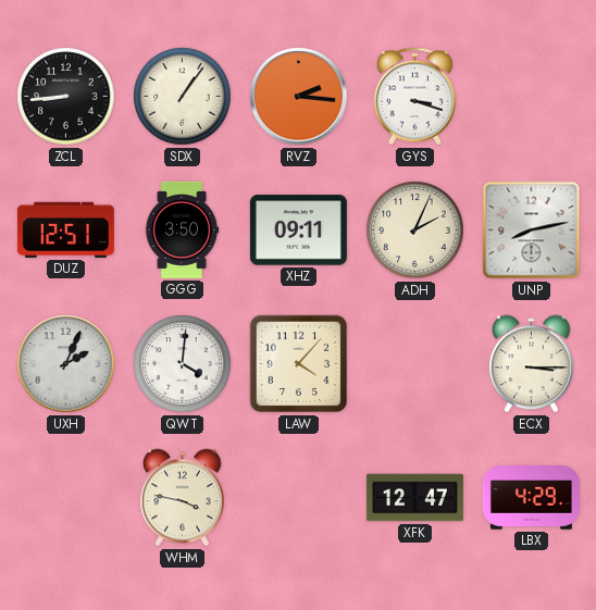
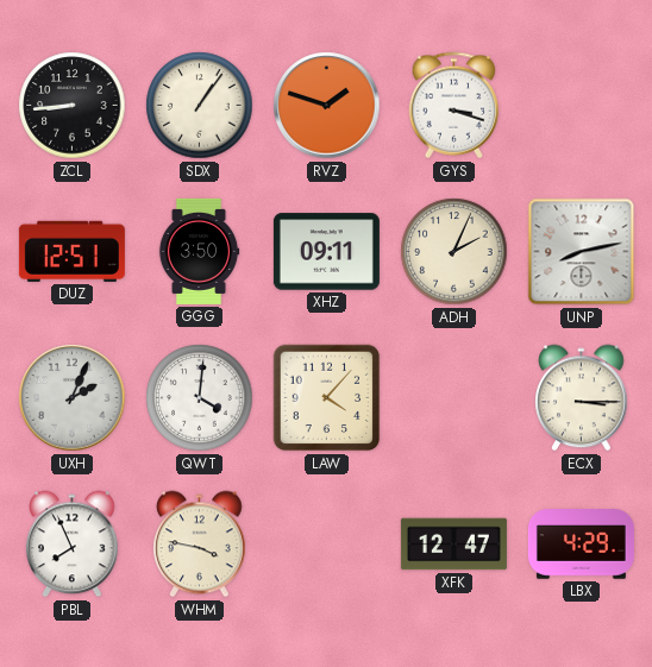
RVZ: 2:16 -> 1:48
PBL: none -> 7:56
